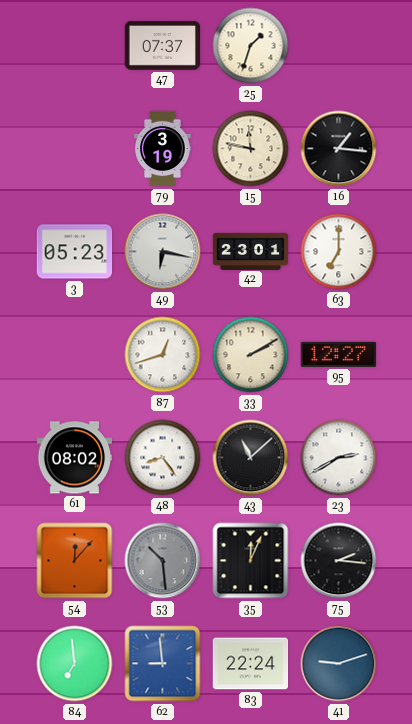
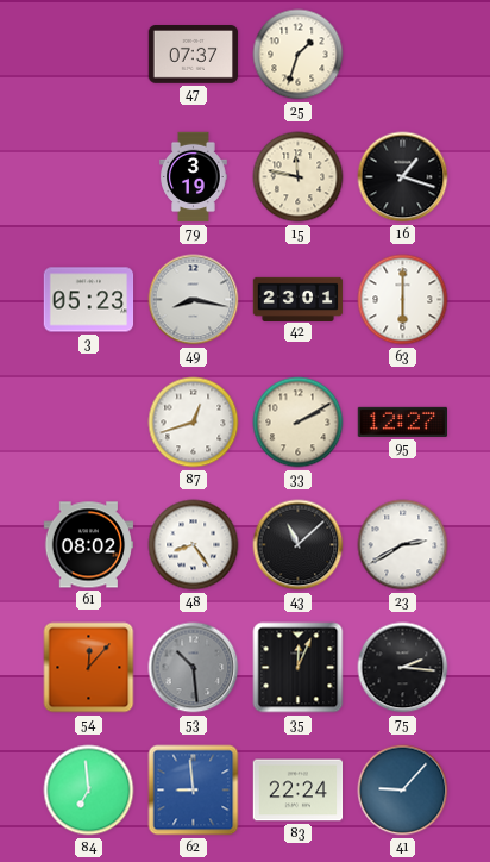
16: 1:16 -> 1:18
49: 6:17 -> 8:17
63: 7:00 -> 6:00
41: 9:12 -> 9:07
